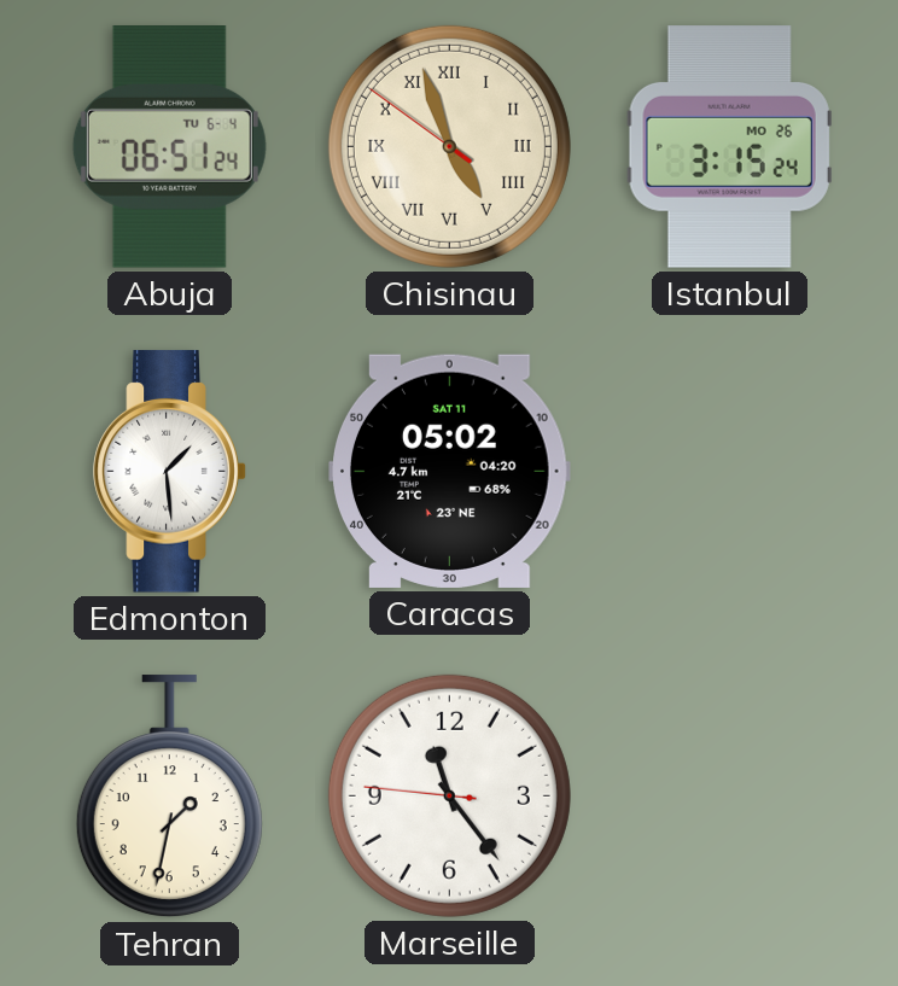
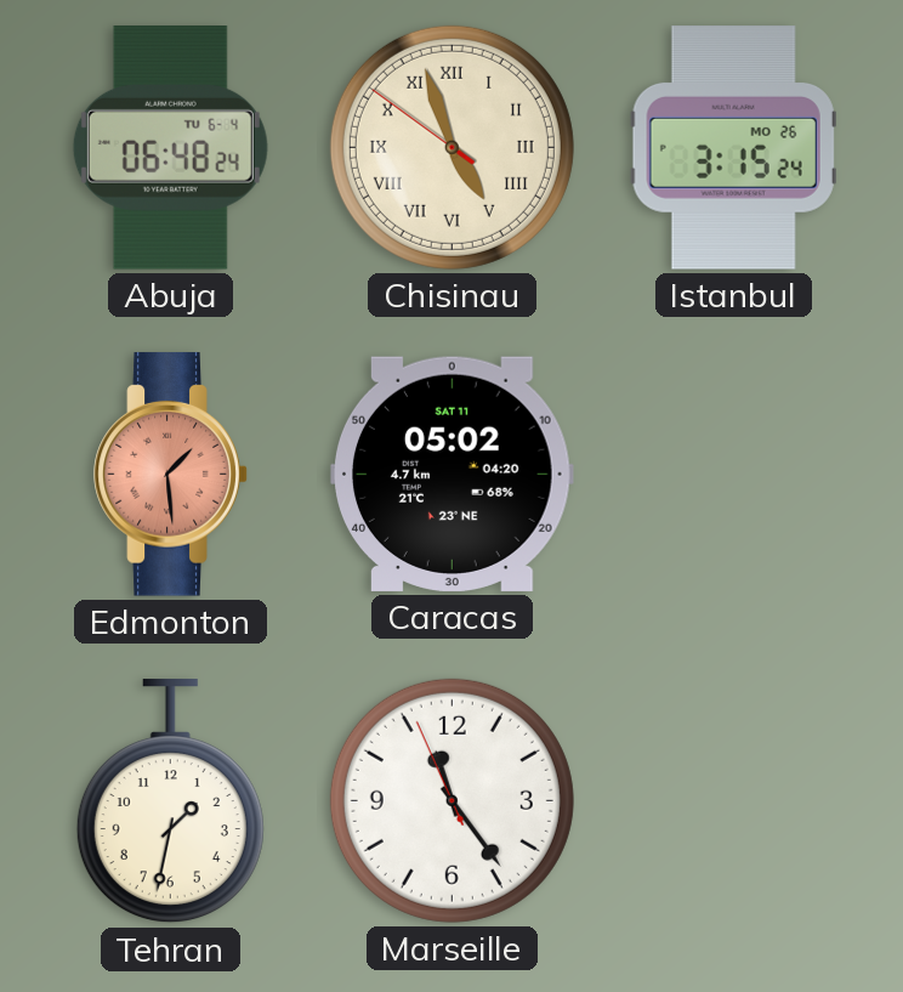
Abuja: 06:51 -> 06:48
Edmonton dial: white -> salmon
Marseille: 11:23:46 -> 11:23:56
